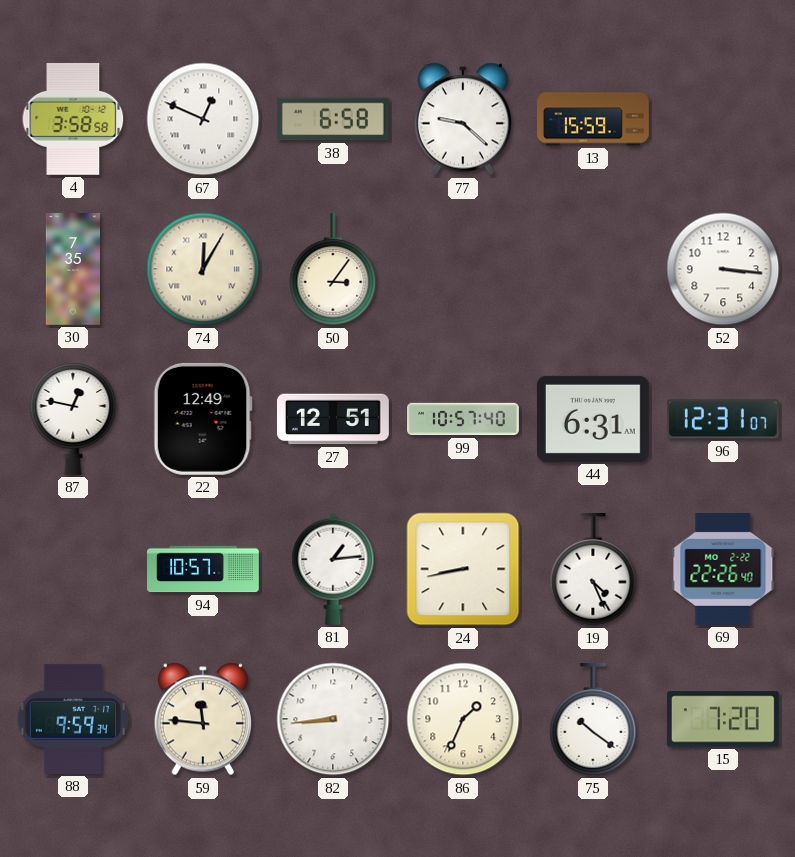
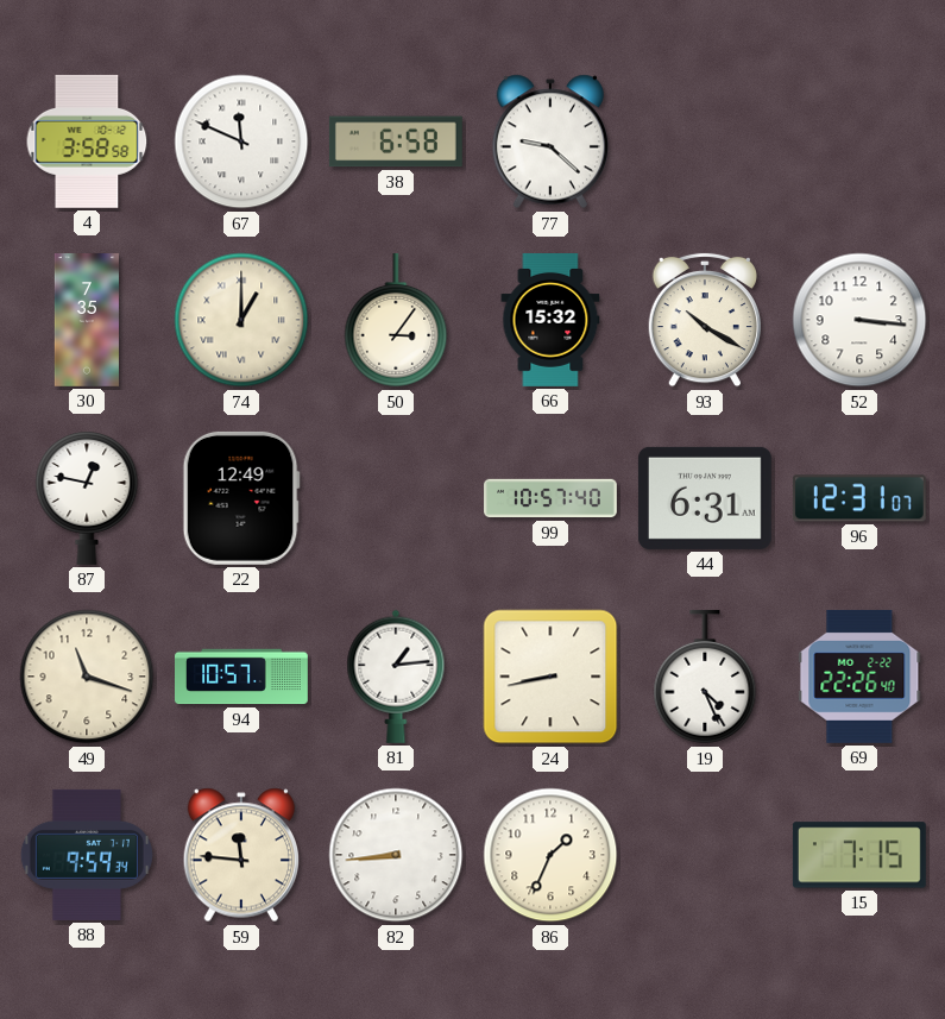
67: 12:49 -> 11:49
13: 15:59 -> none
74: 12:05 -> 1:00
66: none -> 15:32
93: none -> 10:20
27: 12:51 -> none
49: none -> 11:18
75: 10:21 -> none
15: 7:20 -> 7:15
